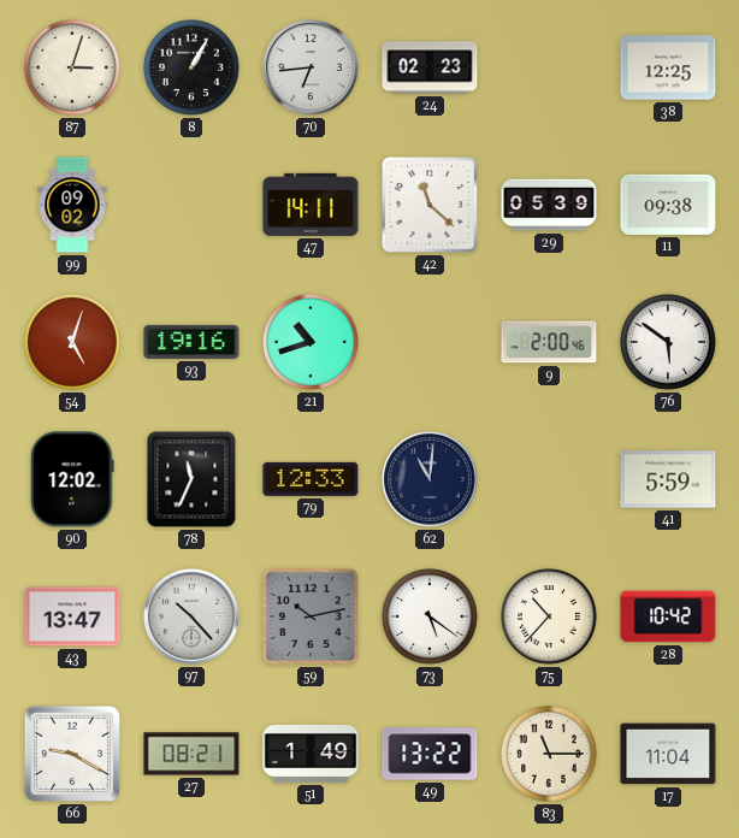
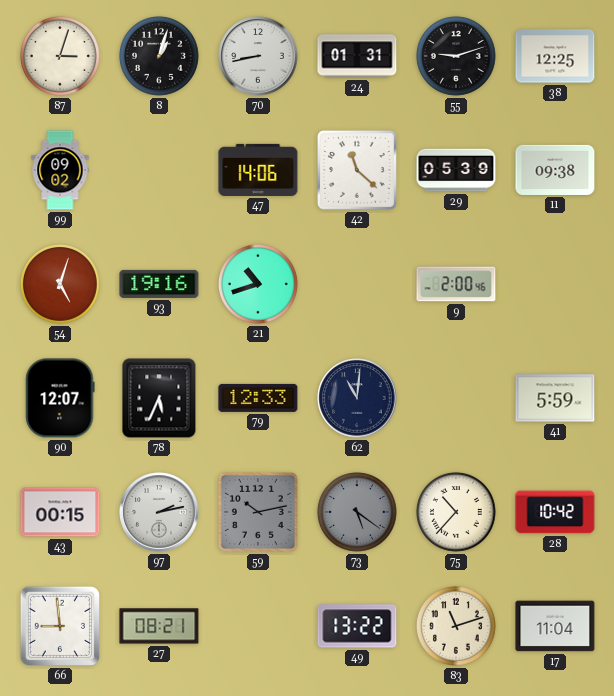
8: 1:05 -> 1:03
70: 6:44 -> 8:43
24: 02:23 -> 01:31
55: none -> 9:12
47: 14:11 -> 14:06
76: 5:51 -> none
90: 12:02 -> 12:07
78: 11:34 -> 5:34
43: 13:47 -> 00:15
97: 10:23 -> 2:13
73 dial: white -> grey
66: 9:20 -> 8:59
51: 1:49 -> none
83: 11:15 -> 11:12
